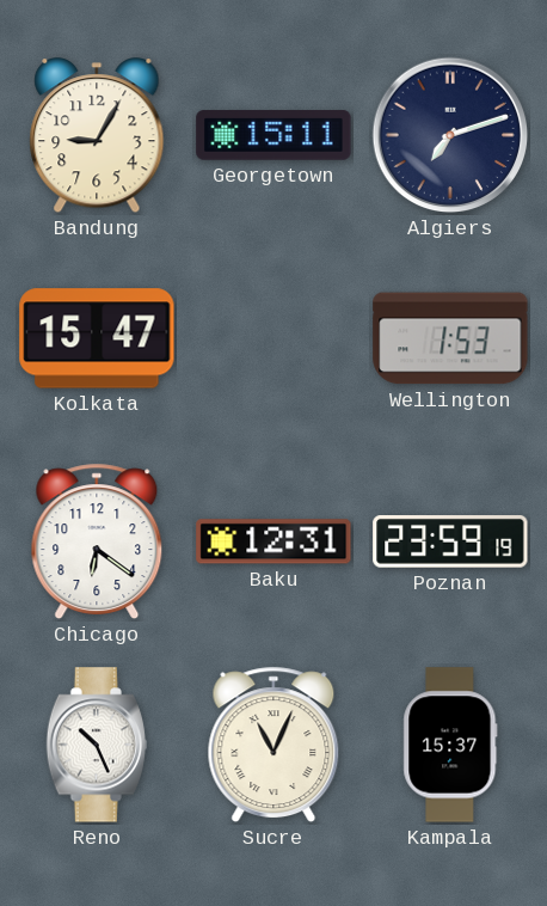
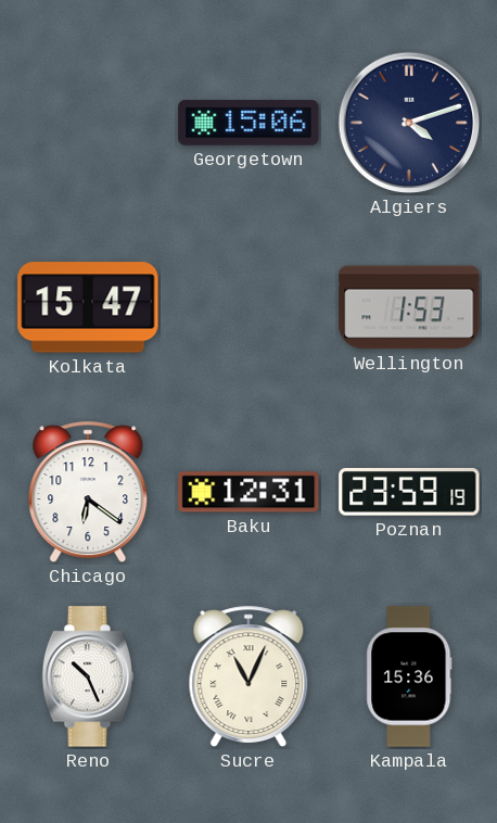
Bandung: 9:05 -> none
Georgetown: 15:11 -> 15:06
Algiers: 7:12 -> 4:12
Kampala: 15:37 -> 15:36
